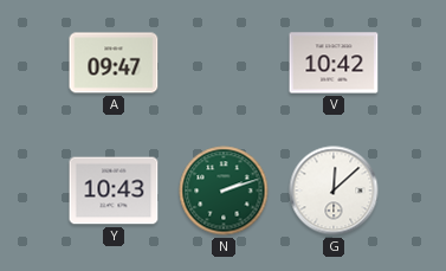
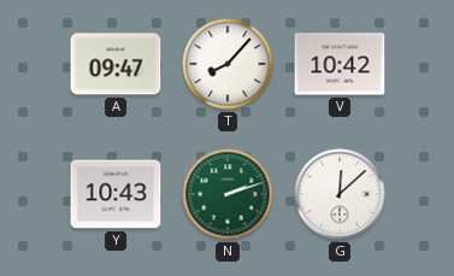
T: none -> 8:07
